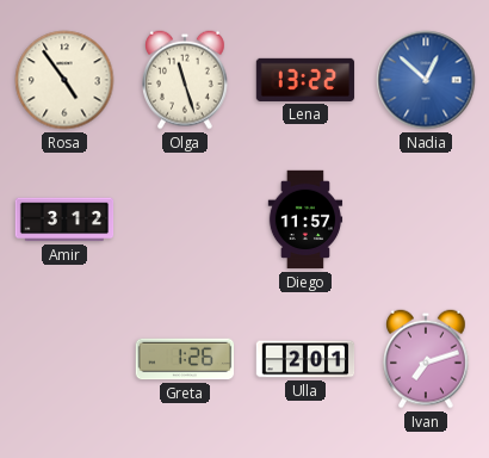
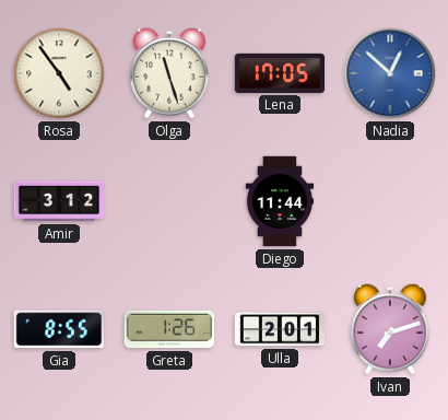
Lena: 13:22 -> 17:05
Diego: 11:57 -> 11:44
Gia: none -> 8:55
